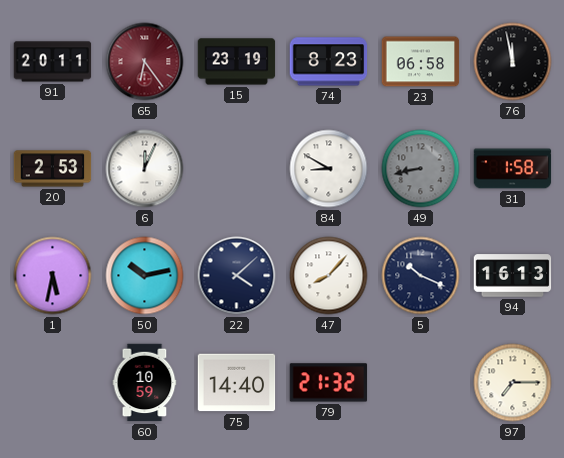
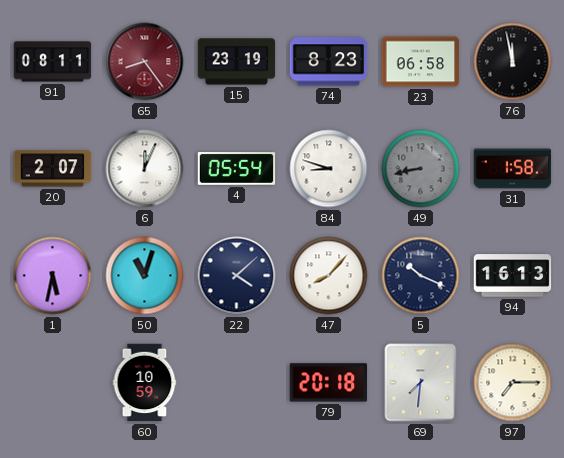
91: 20:11 -> 08:11
65: 6:24 -> 8:24
20: 2:53 -> 2:07
4: none -> 05:54
84: 8:50 -> 8:48
50: 10:13 -> 11:03
75: 14:40 -> none
79: 21:32 -> 20:18
69: none -> 7:31
